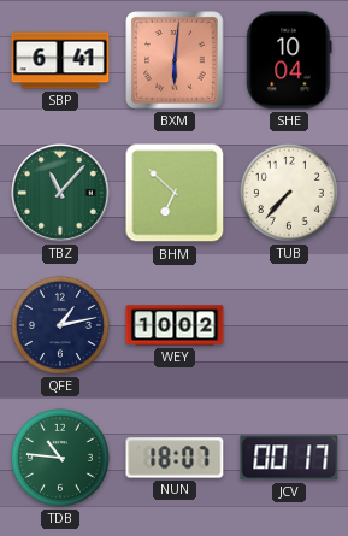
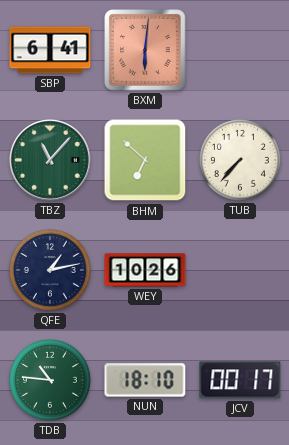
SHE: 10:04 -> none
WEY: 10:02 -> 10:26
NUN: 18:07 -> 18:10
